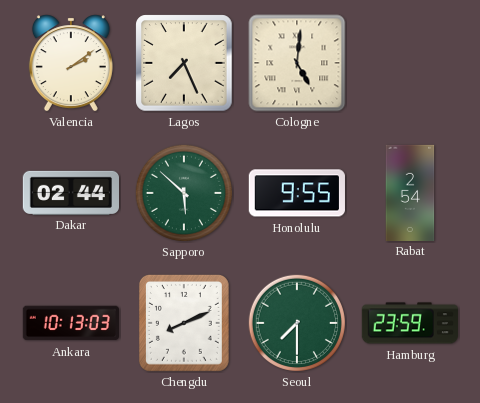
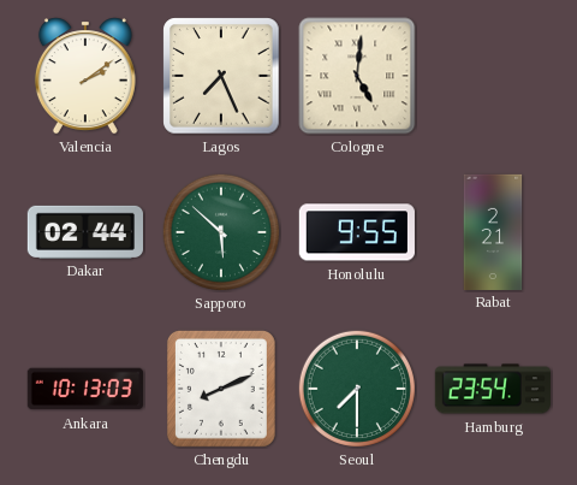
Rabat: 2:54 -> 2:21
Hamburg: 23:59 -> 23:54
